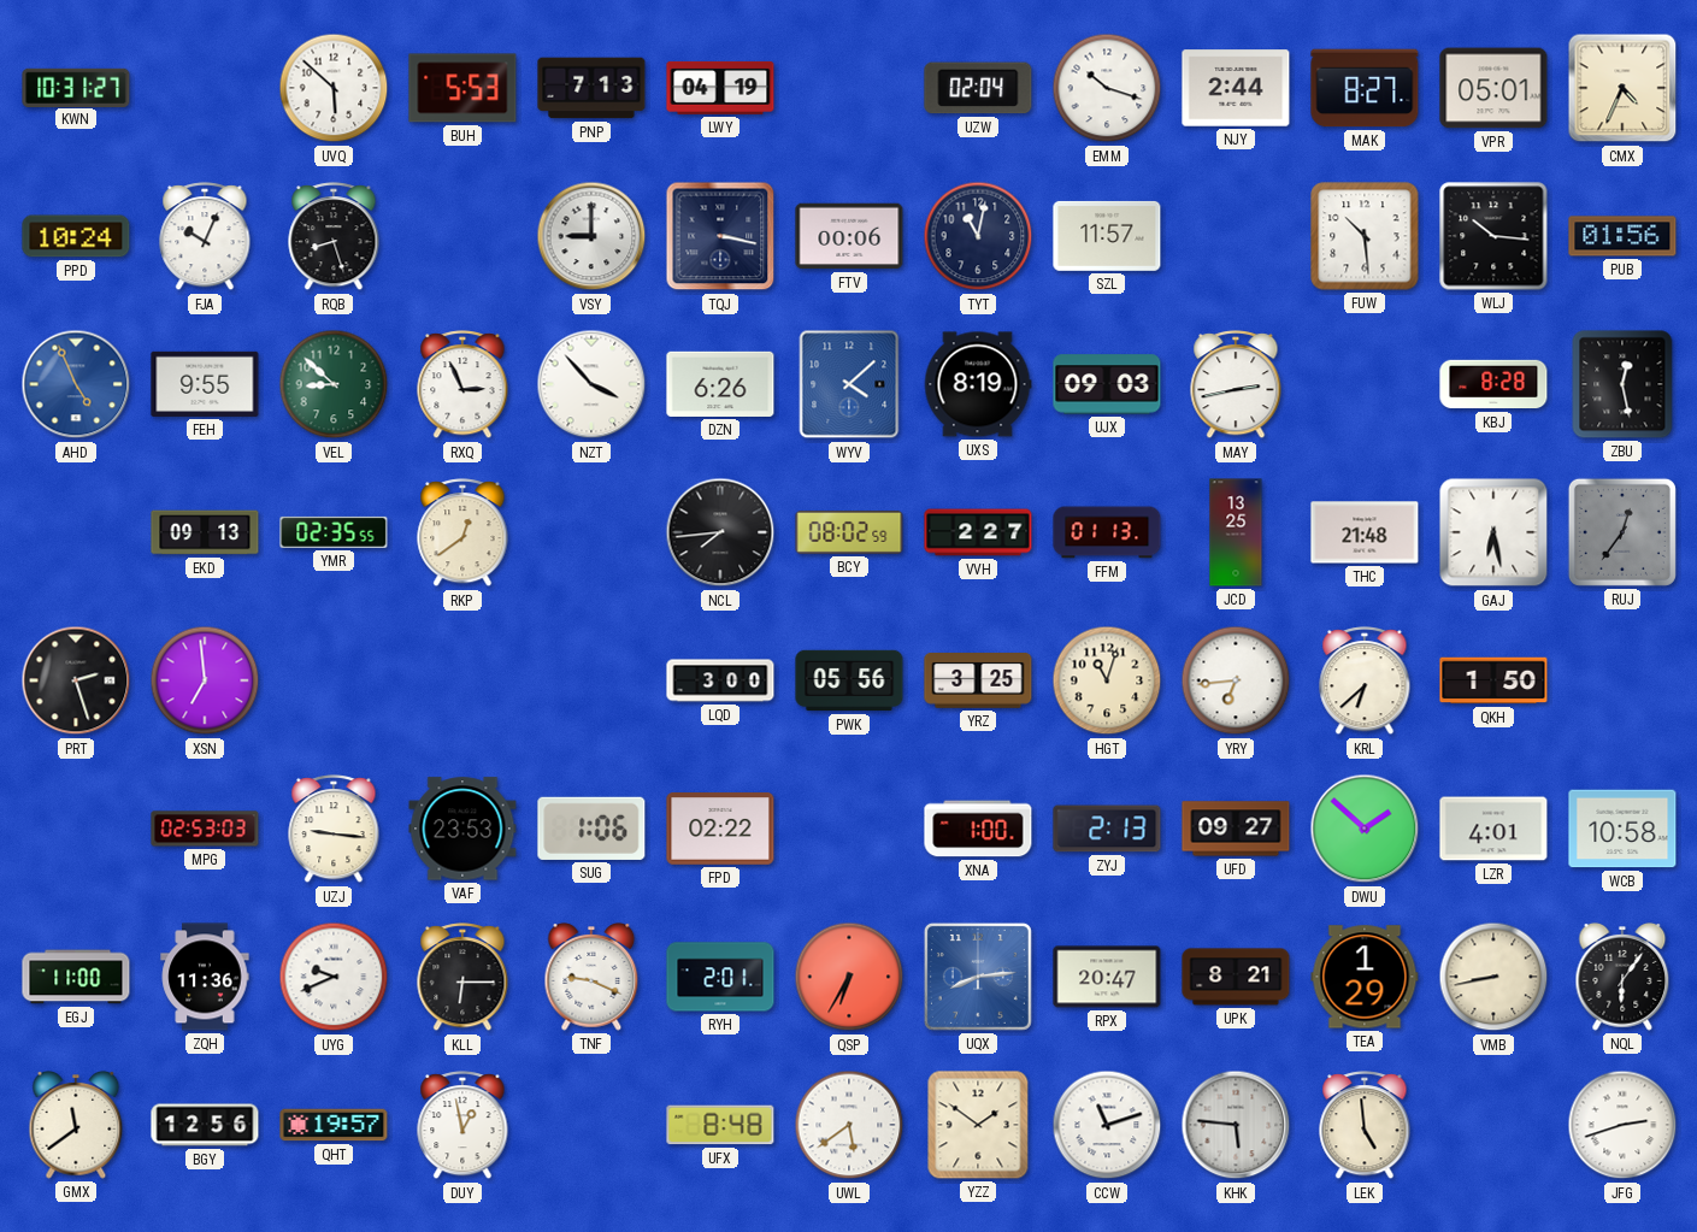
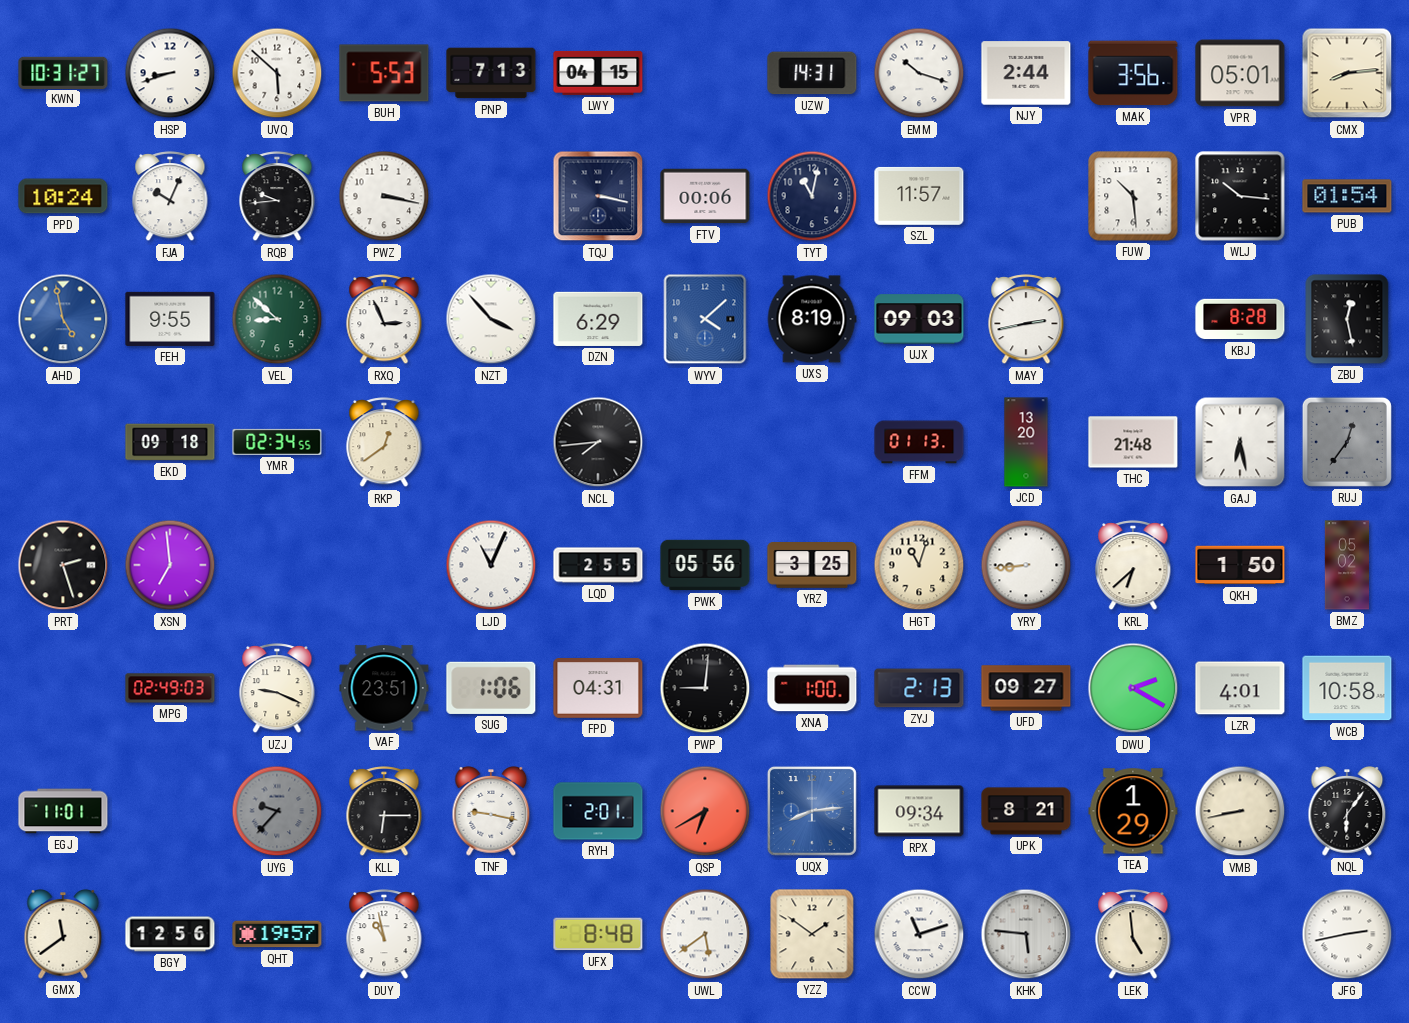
HSP: none -> 8:42
LWY: 04:19 -> 04:15
UZW: 02:04 -> 14:31
MAK: 8:27 -> 3:56
CMX: 4:34 -> 8:14
RQB: 8:27 -> 9:44
PWZ: none -> 3:17
VSY: 9:00 -> none
PUB: 01:56 -> 01:54
AHD: 4:56 -> 4:58
DZN: 6:26 -> 6:29
EKD: 09:13 -> 09:18
YMR: 02:35 -> 02:34
BCY: 08:02 -> none
VVH: 2:27 -> none
JCD: 13:25 -> 13:20
LJD: none -> 11:04
LQD: 3:00 -> 2:55
YRY: 6:44 -> 8:44
BMZ: none -> 05:02
MPG: 02:53 -> 02:49
UZJ: 9:16 -> 9:19
VAF: 23:53 -> 23:51
FPD: 02:22 -> 04:31
PWP: none -> 9:01
DWU: 1:52 -> 2:20
EGJ: 11:00 -> 11:01
ZQH: 11:36 -> none
UYG: 9:41 -> 9:37
UYG dial: white -> grey
TNF: 9:19 -> 9:17
QSP: 6:35 -> 6:40
RPX: 20:47 -> 09:34
DUY: 12:58 -> 10:58
JFG: 2:42 -> 2:43
